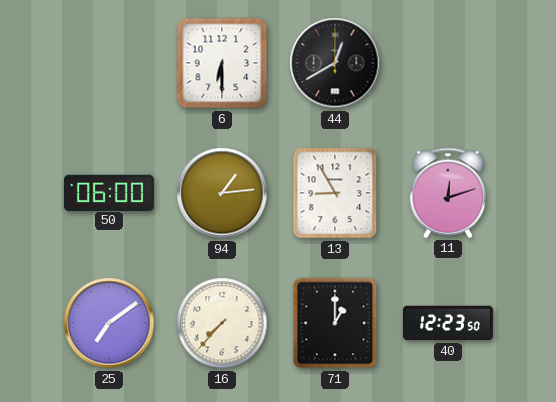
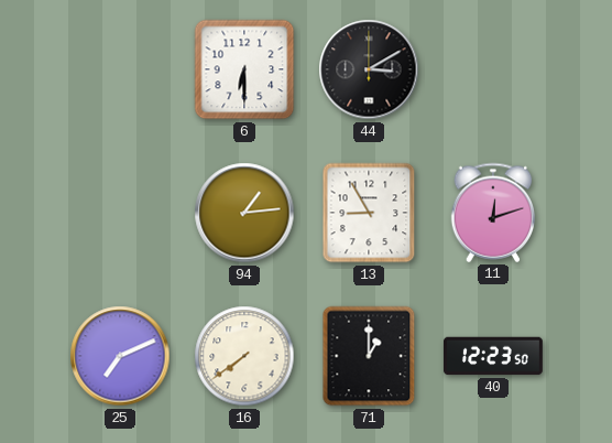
44: 12:40 -> 3:10
50: 06:00 -> none
25: 7:09 -> 7:11
16: 7:37 -> 7:39
